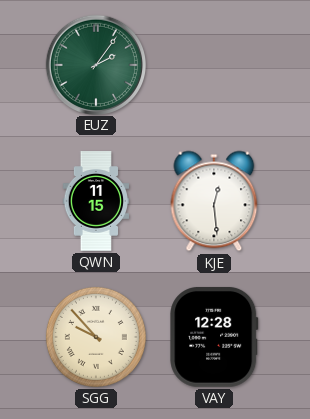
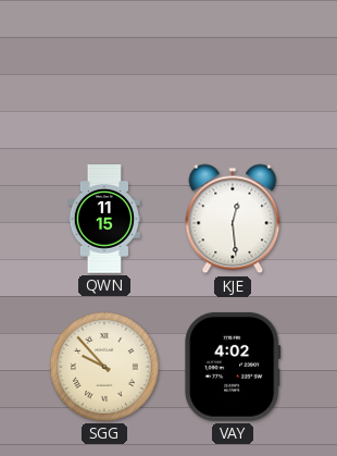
EUZ: 2:06 -> none
VAY: 12:28 -> 4:02
